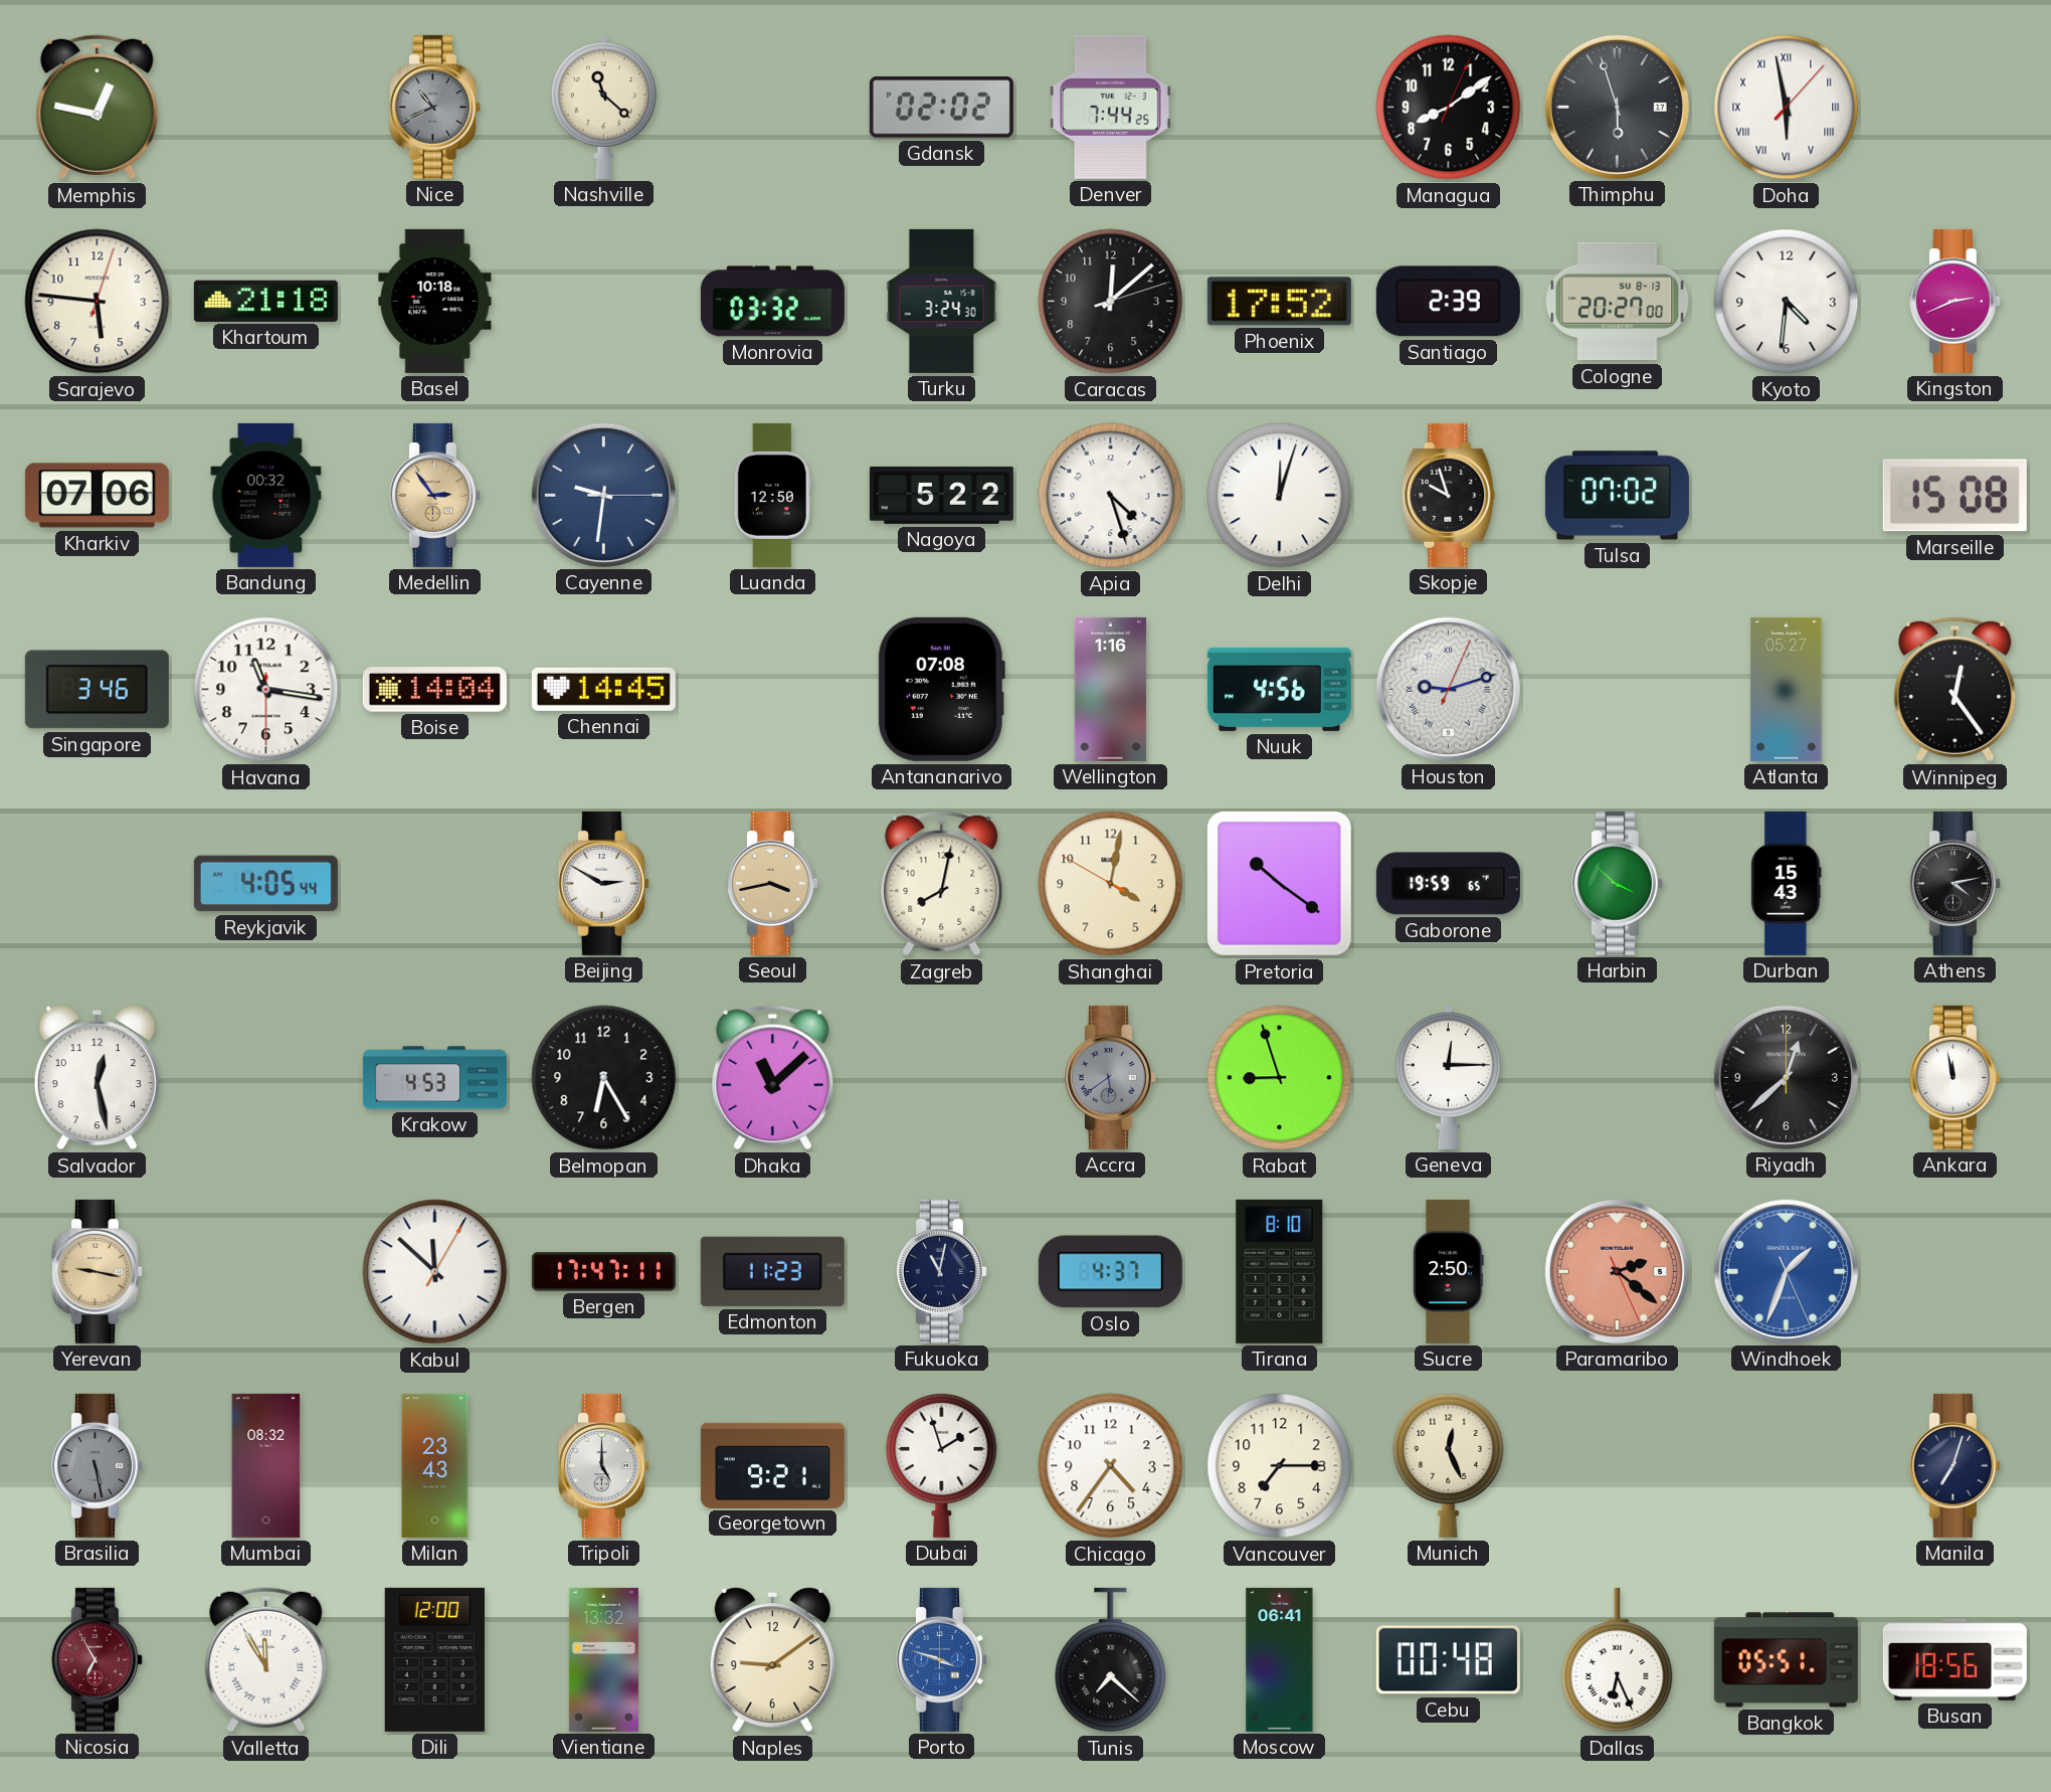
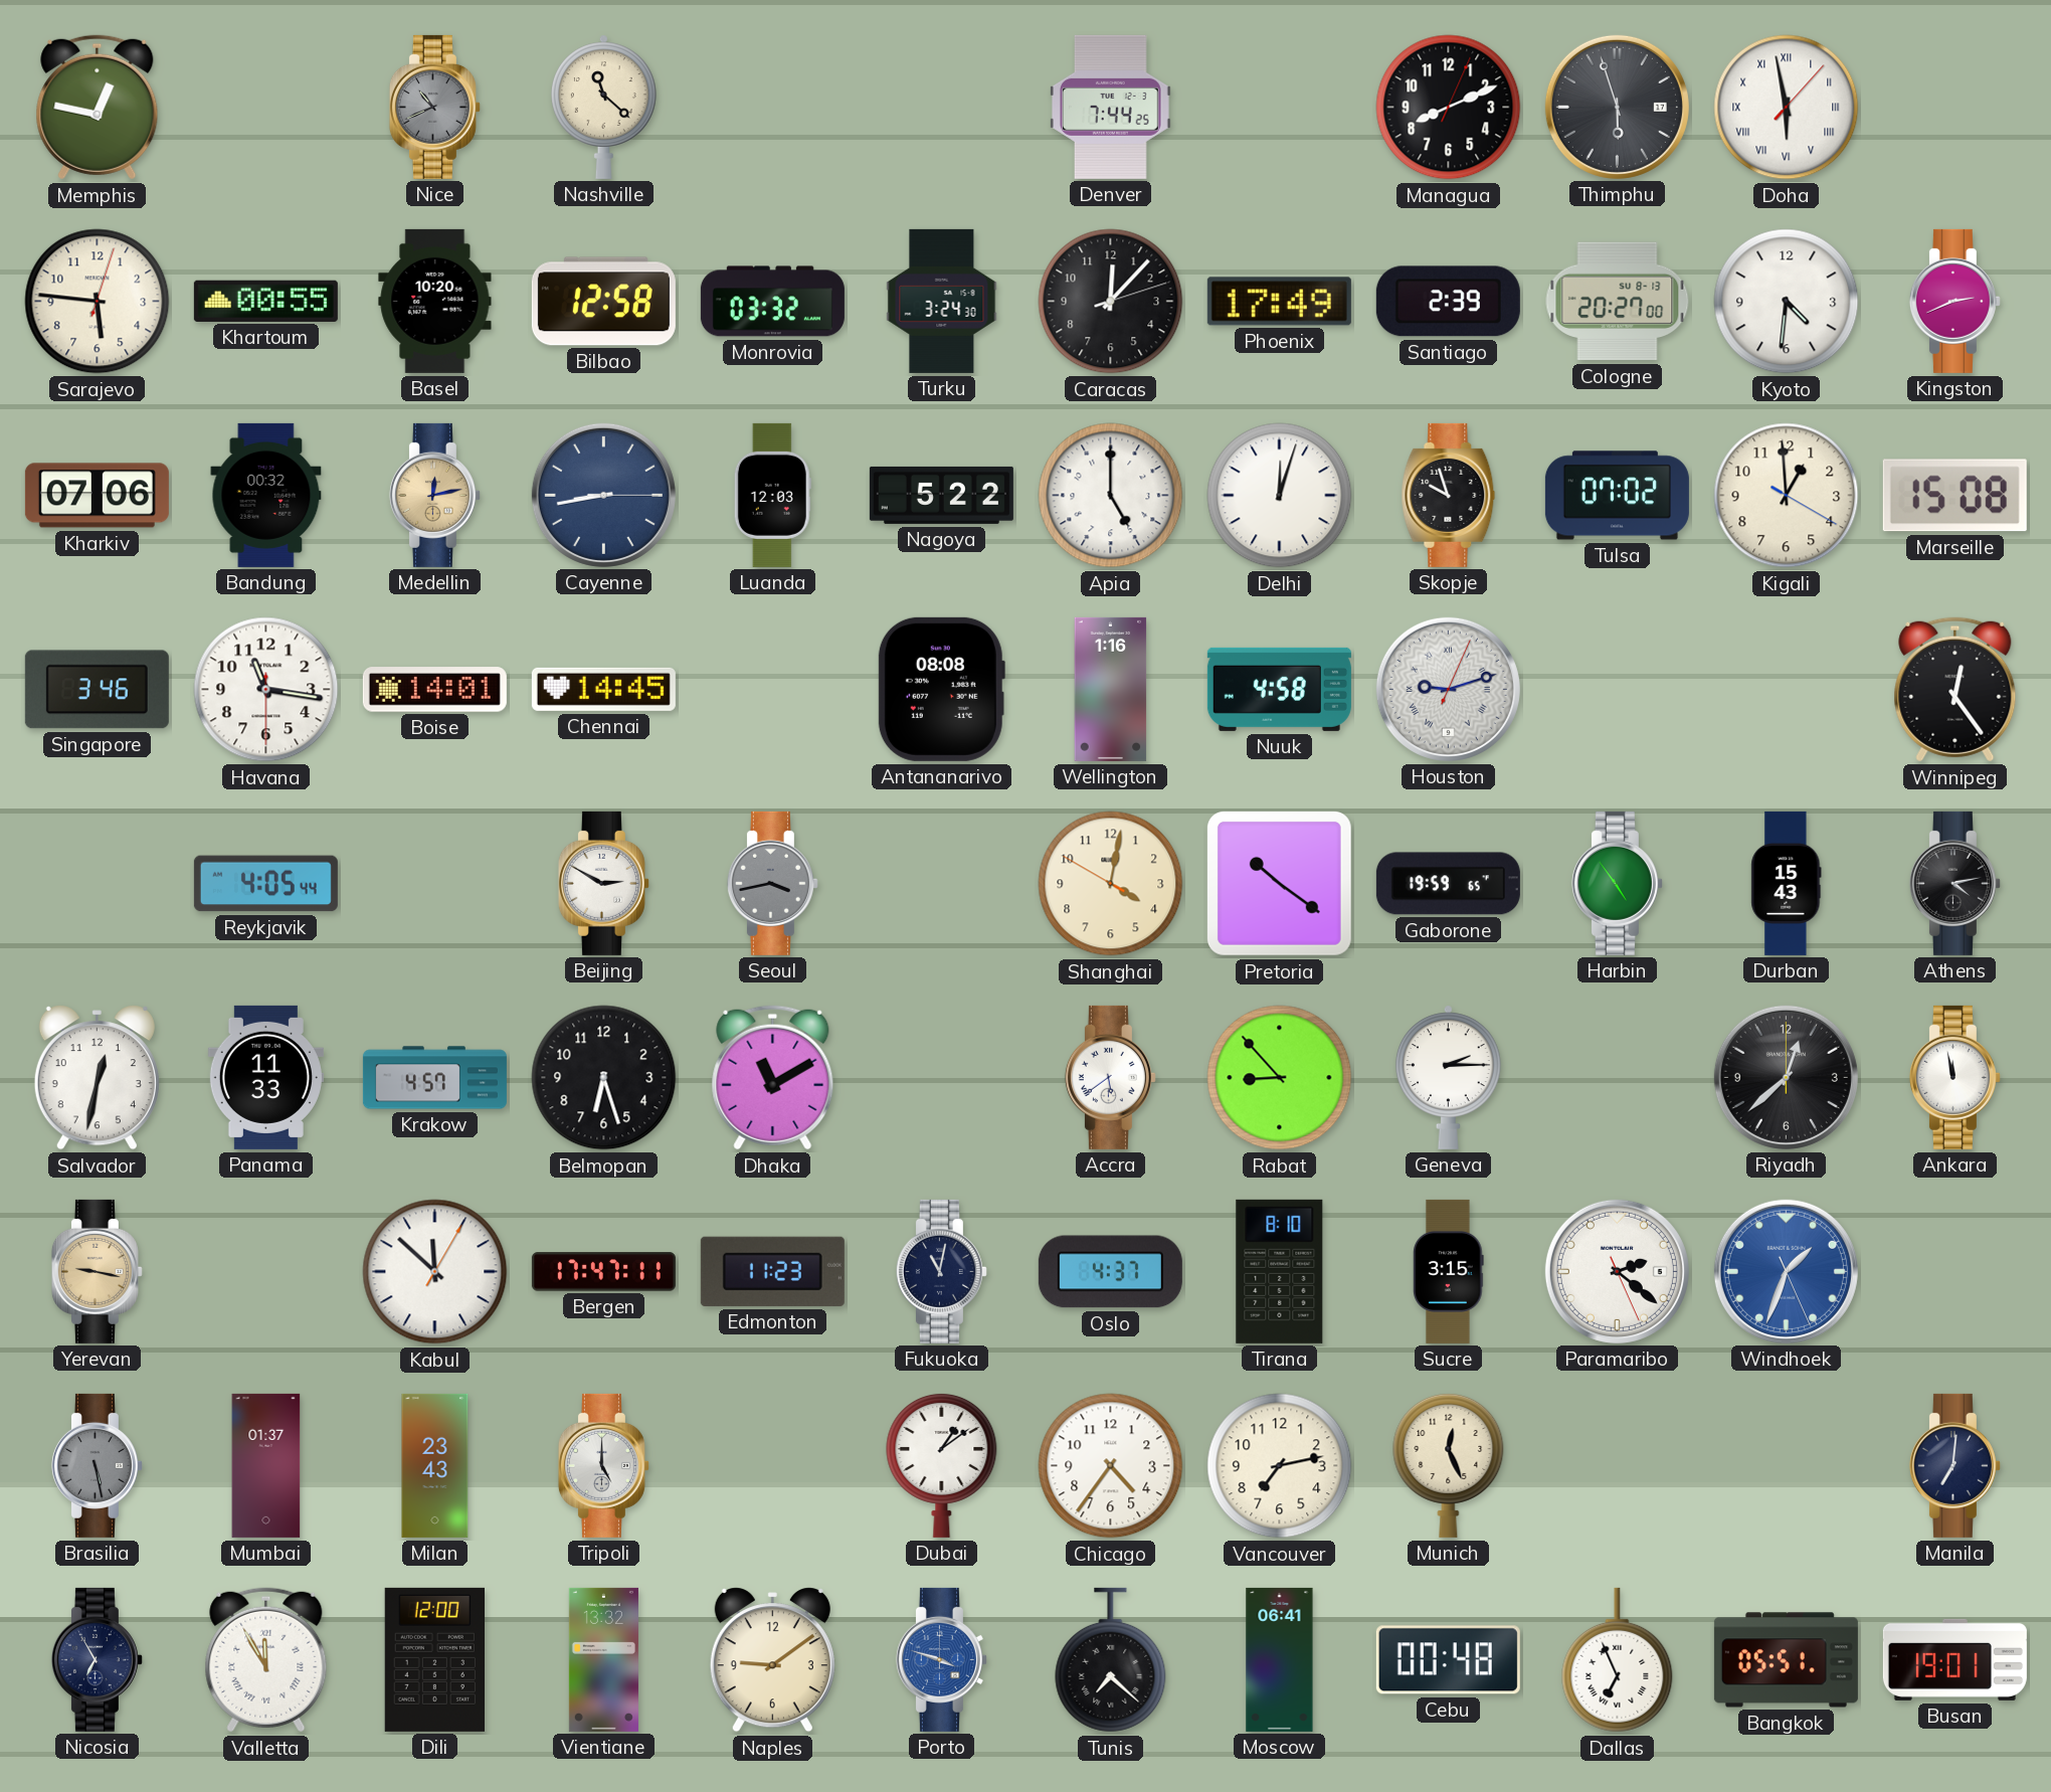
Gdansk: 02:02 -> none
Managua: 8:09 -> 8:11
Khartoum: 21:18 -> 00:55
Basel: 10:18 -> 10:20
Bilbao: none -> 12:58
Caracas: 12:08 -> 12:07
Phoenix: 17:52 -> 17:49
Medellin: 2:54 -> 12:13
Cayenne: 9:31 -> 8:43
Luanda: 12:50 -> 12:03
Apia: 4:27 -> 5:00
Kigali: none -> 12:59
Boise: 14:04 -> 14:01
Antananarivo: 07:08 -> 08:08
Nuuk: 4:56 -> 4:58
Atlanta: 05:27 -> none
Seoul dial: champagne -> grey
Zagreb: 8:02 -> none
Harbin: 3:52 -> 4:54
Salvador: 12:28 -> 12:32
Panama: none -> 11:33
Krakow: 4:53 -> 4:57
Belmopan: 6:25 -> 6:27
Dhaka: 11:08 -> 11:10
Accra dial: grey -> white
Rabat: 8:57 -> 8:53
Geneva: 12:15 -> 2:15
Sucre: 2:50 -> 3:15
Paramaribo dial: salmon -> white
Mumbai: 08:32 -> 01:37
Georgetown: 9:21 -> none
Dubai: 1:57 -> 1:09
Vancouver: 7:15 -> 7:13
Manila: 7:03 -> 7:01
Nicosia dial: burgundy -> navy
Dallas: 6:26 -> 6:56
Busan: 18:56 -> 19:01
